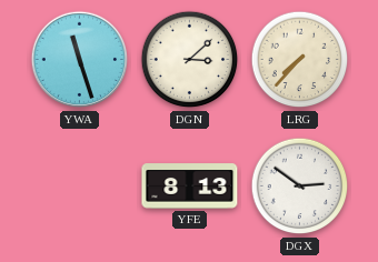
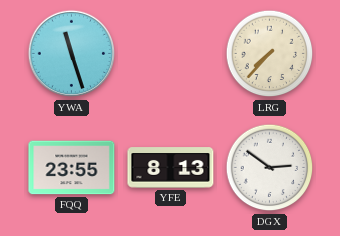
DGN: 3:08 -> none
FQQ: none -> 23:55
